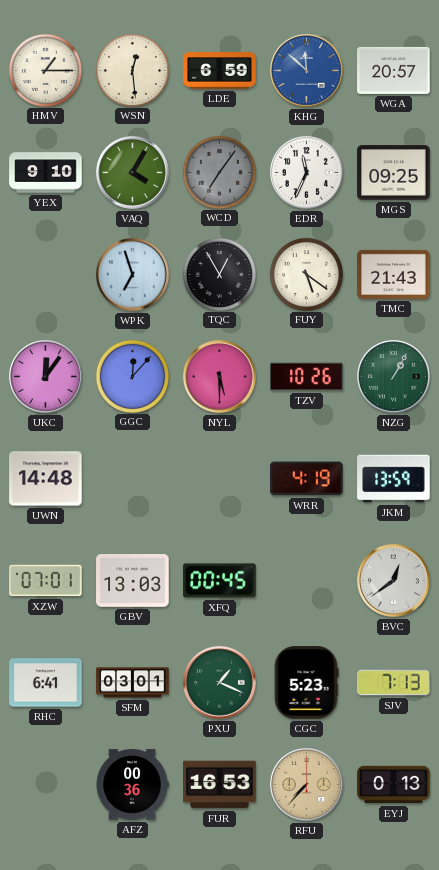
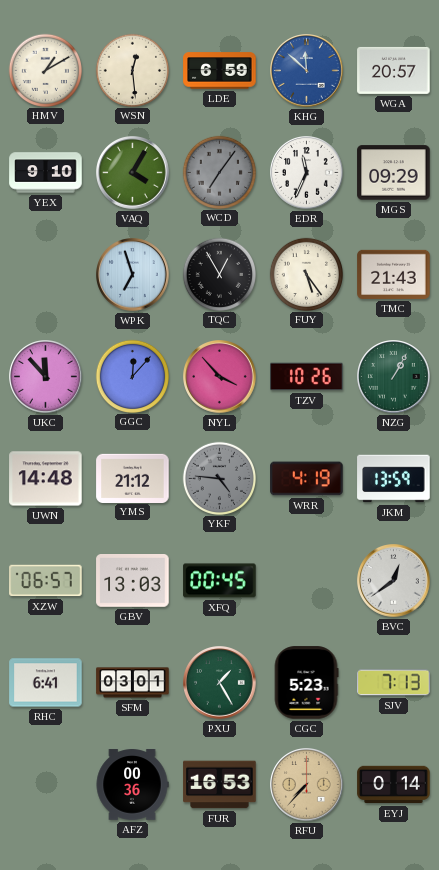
HMV: 1:15 -> 1:10
MGS: 09:25 -> 09:29
FUY: 5:21 -> 5:24
UKC: 12:06 -> 11:53
NYL: 5:30 -> 3:53
YMS: none -> 21:12
YKF: none -> 4:46
XZW: 07:01 -> 06:57
PXU: 1:19 -> 1:25
EYJ: 0:13 -> 0:14
